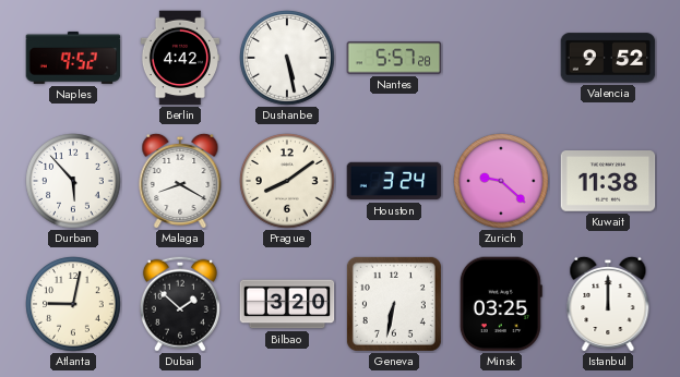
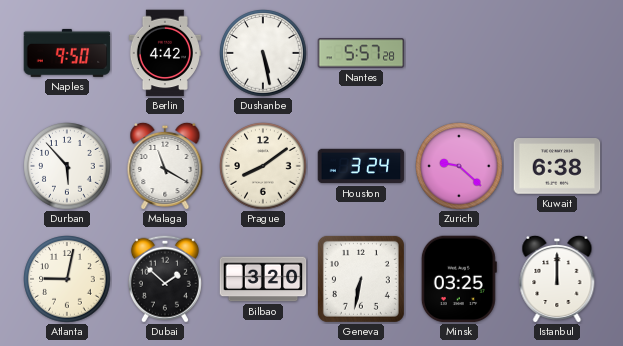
Naples: 9:52 -> 9:50
Valencia: 9:52 -> none
Malaga: 8:20 -> 11:20
Kuwait: 11:38 -> 6:38
